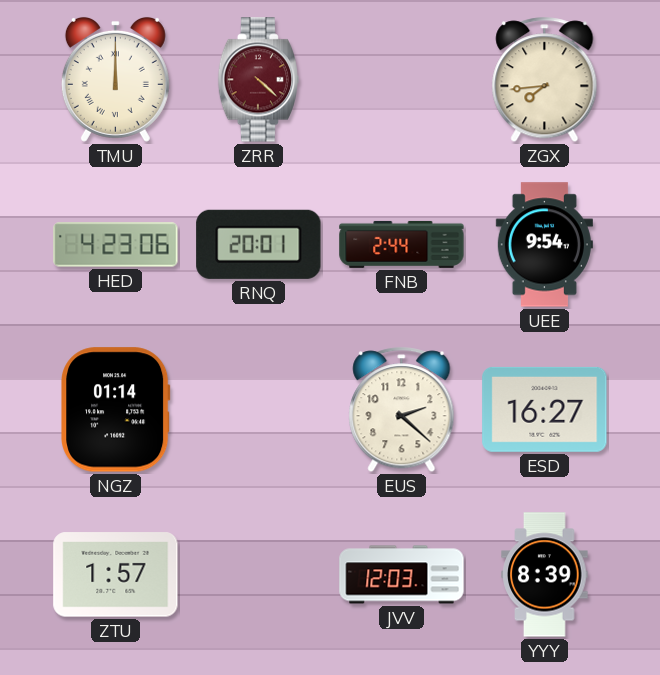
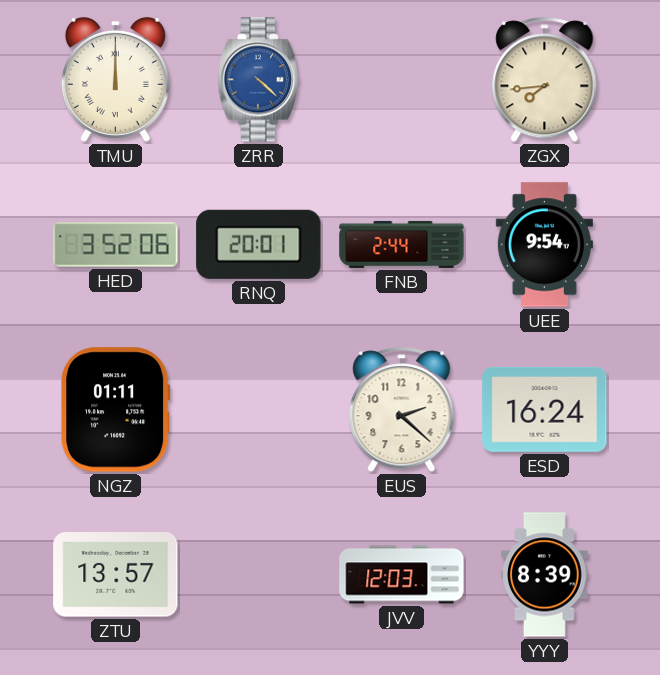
ZRR dial: burgundy -> blue
HED: 4:23 -> 3:52
NGZ: 01:14 -> 01:11
ESD: 16:27 -> 16:24
ZTU: 1:57 -> 13:57
